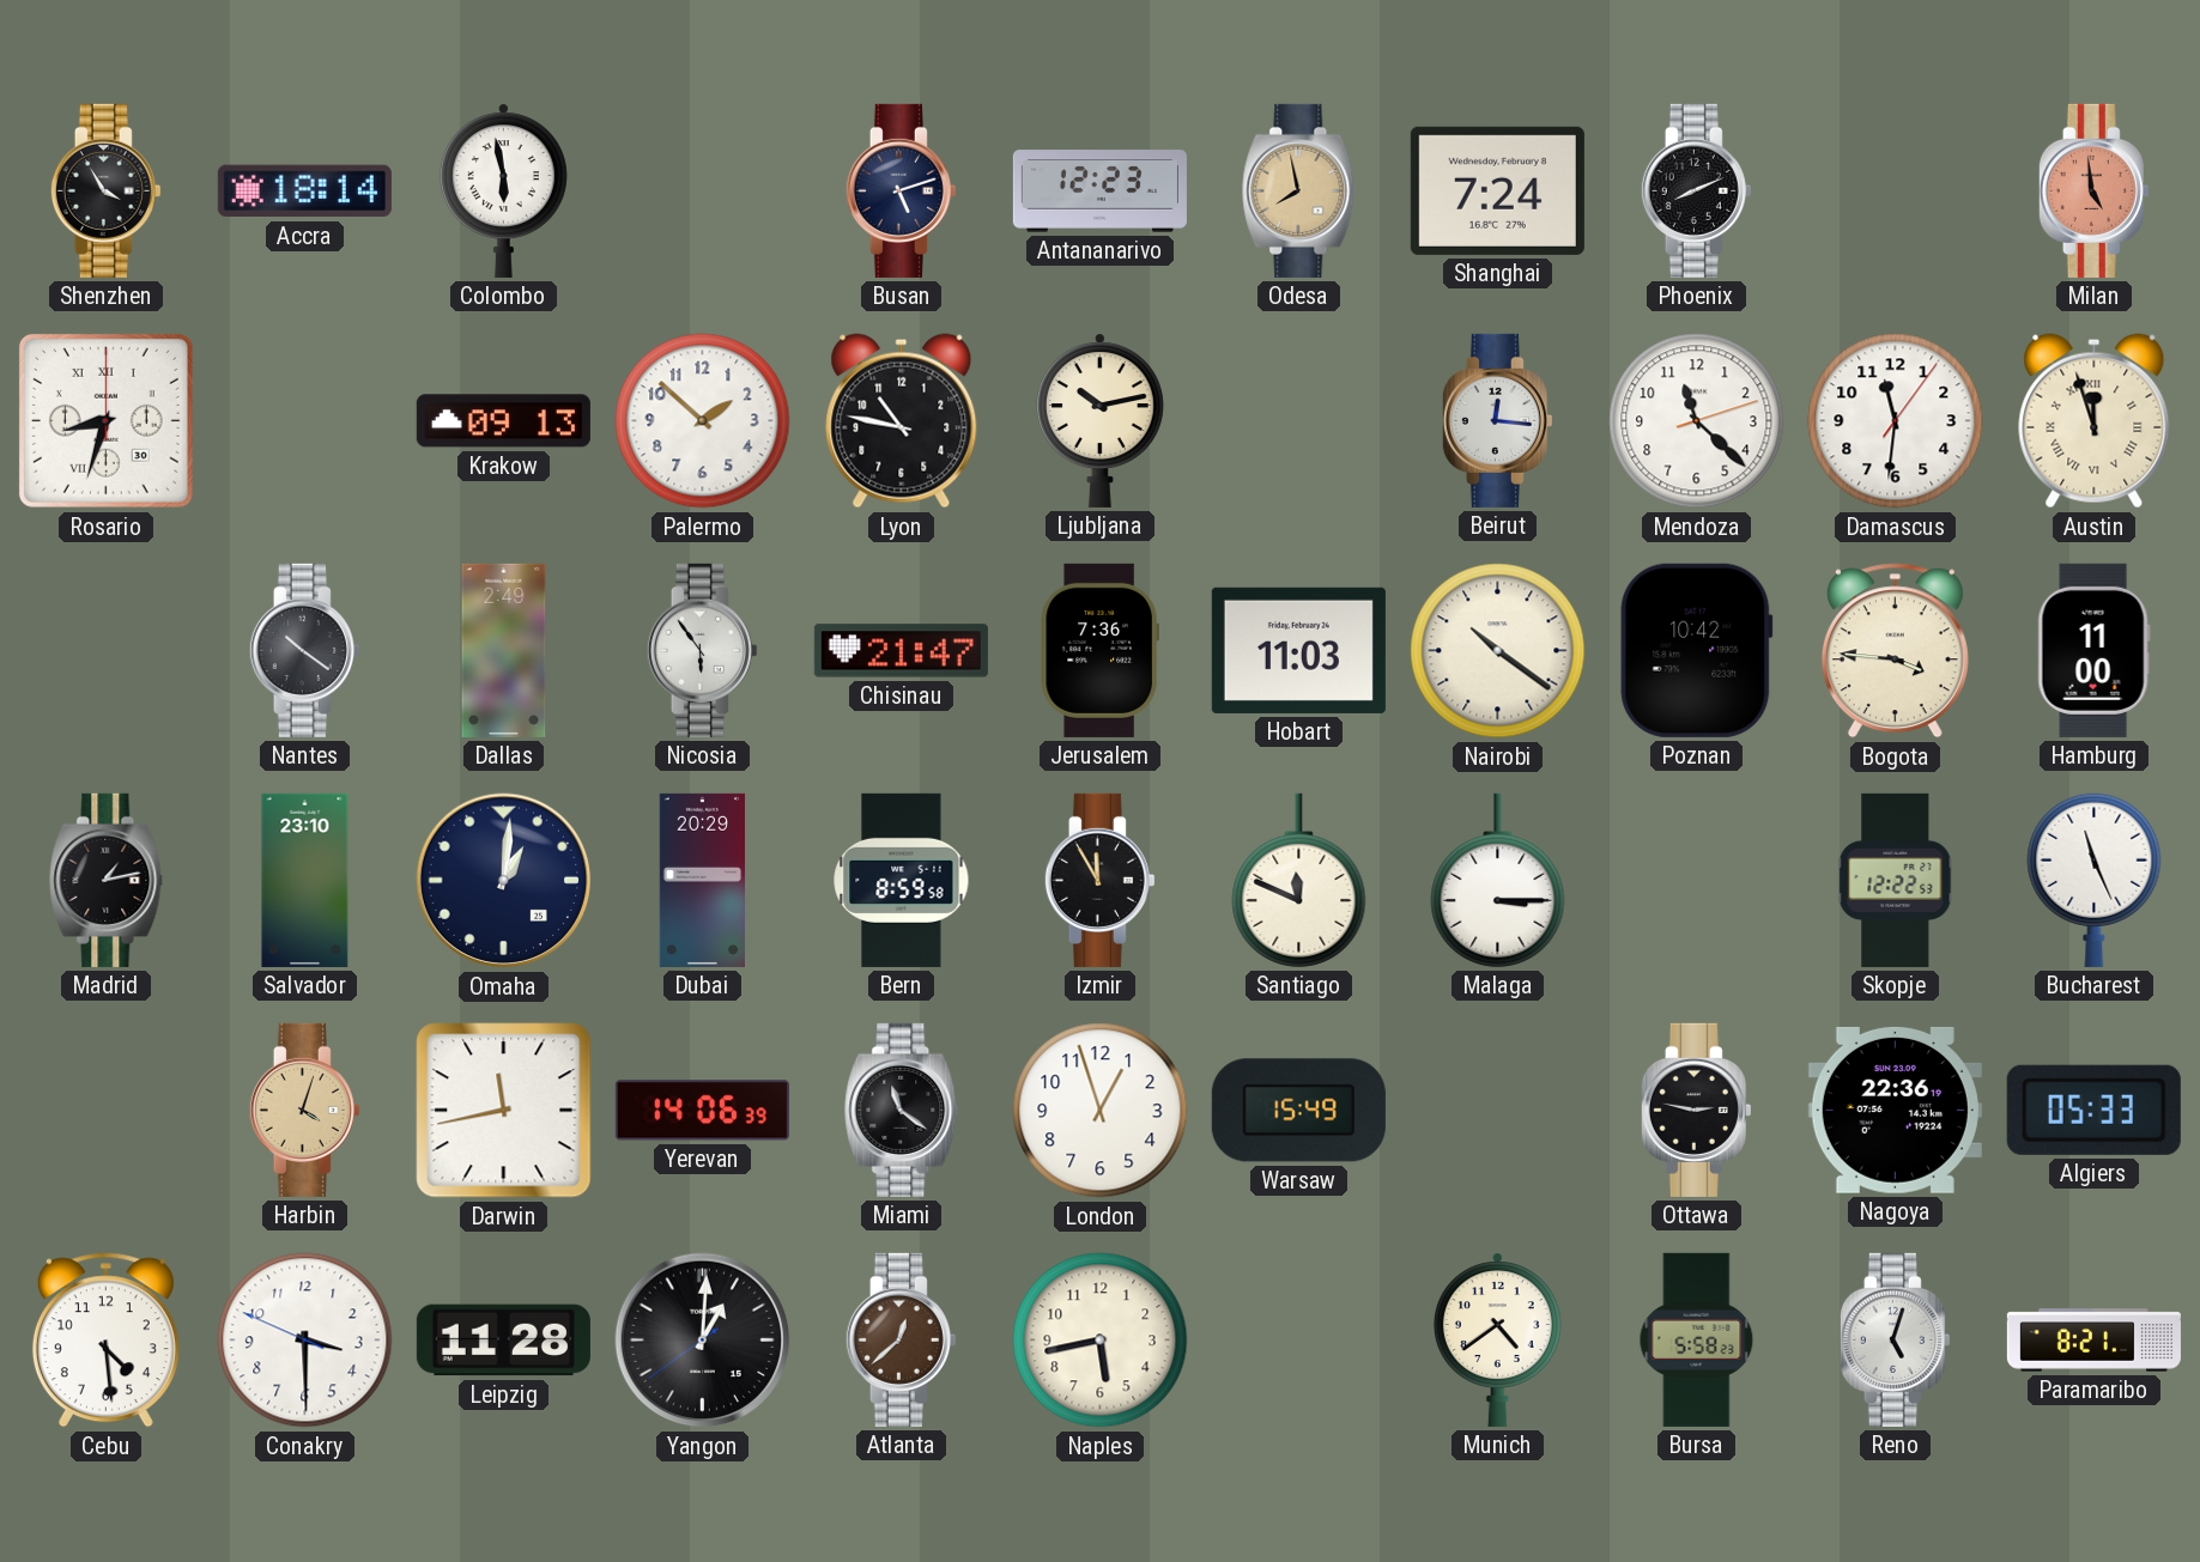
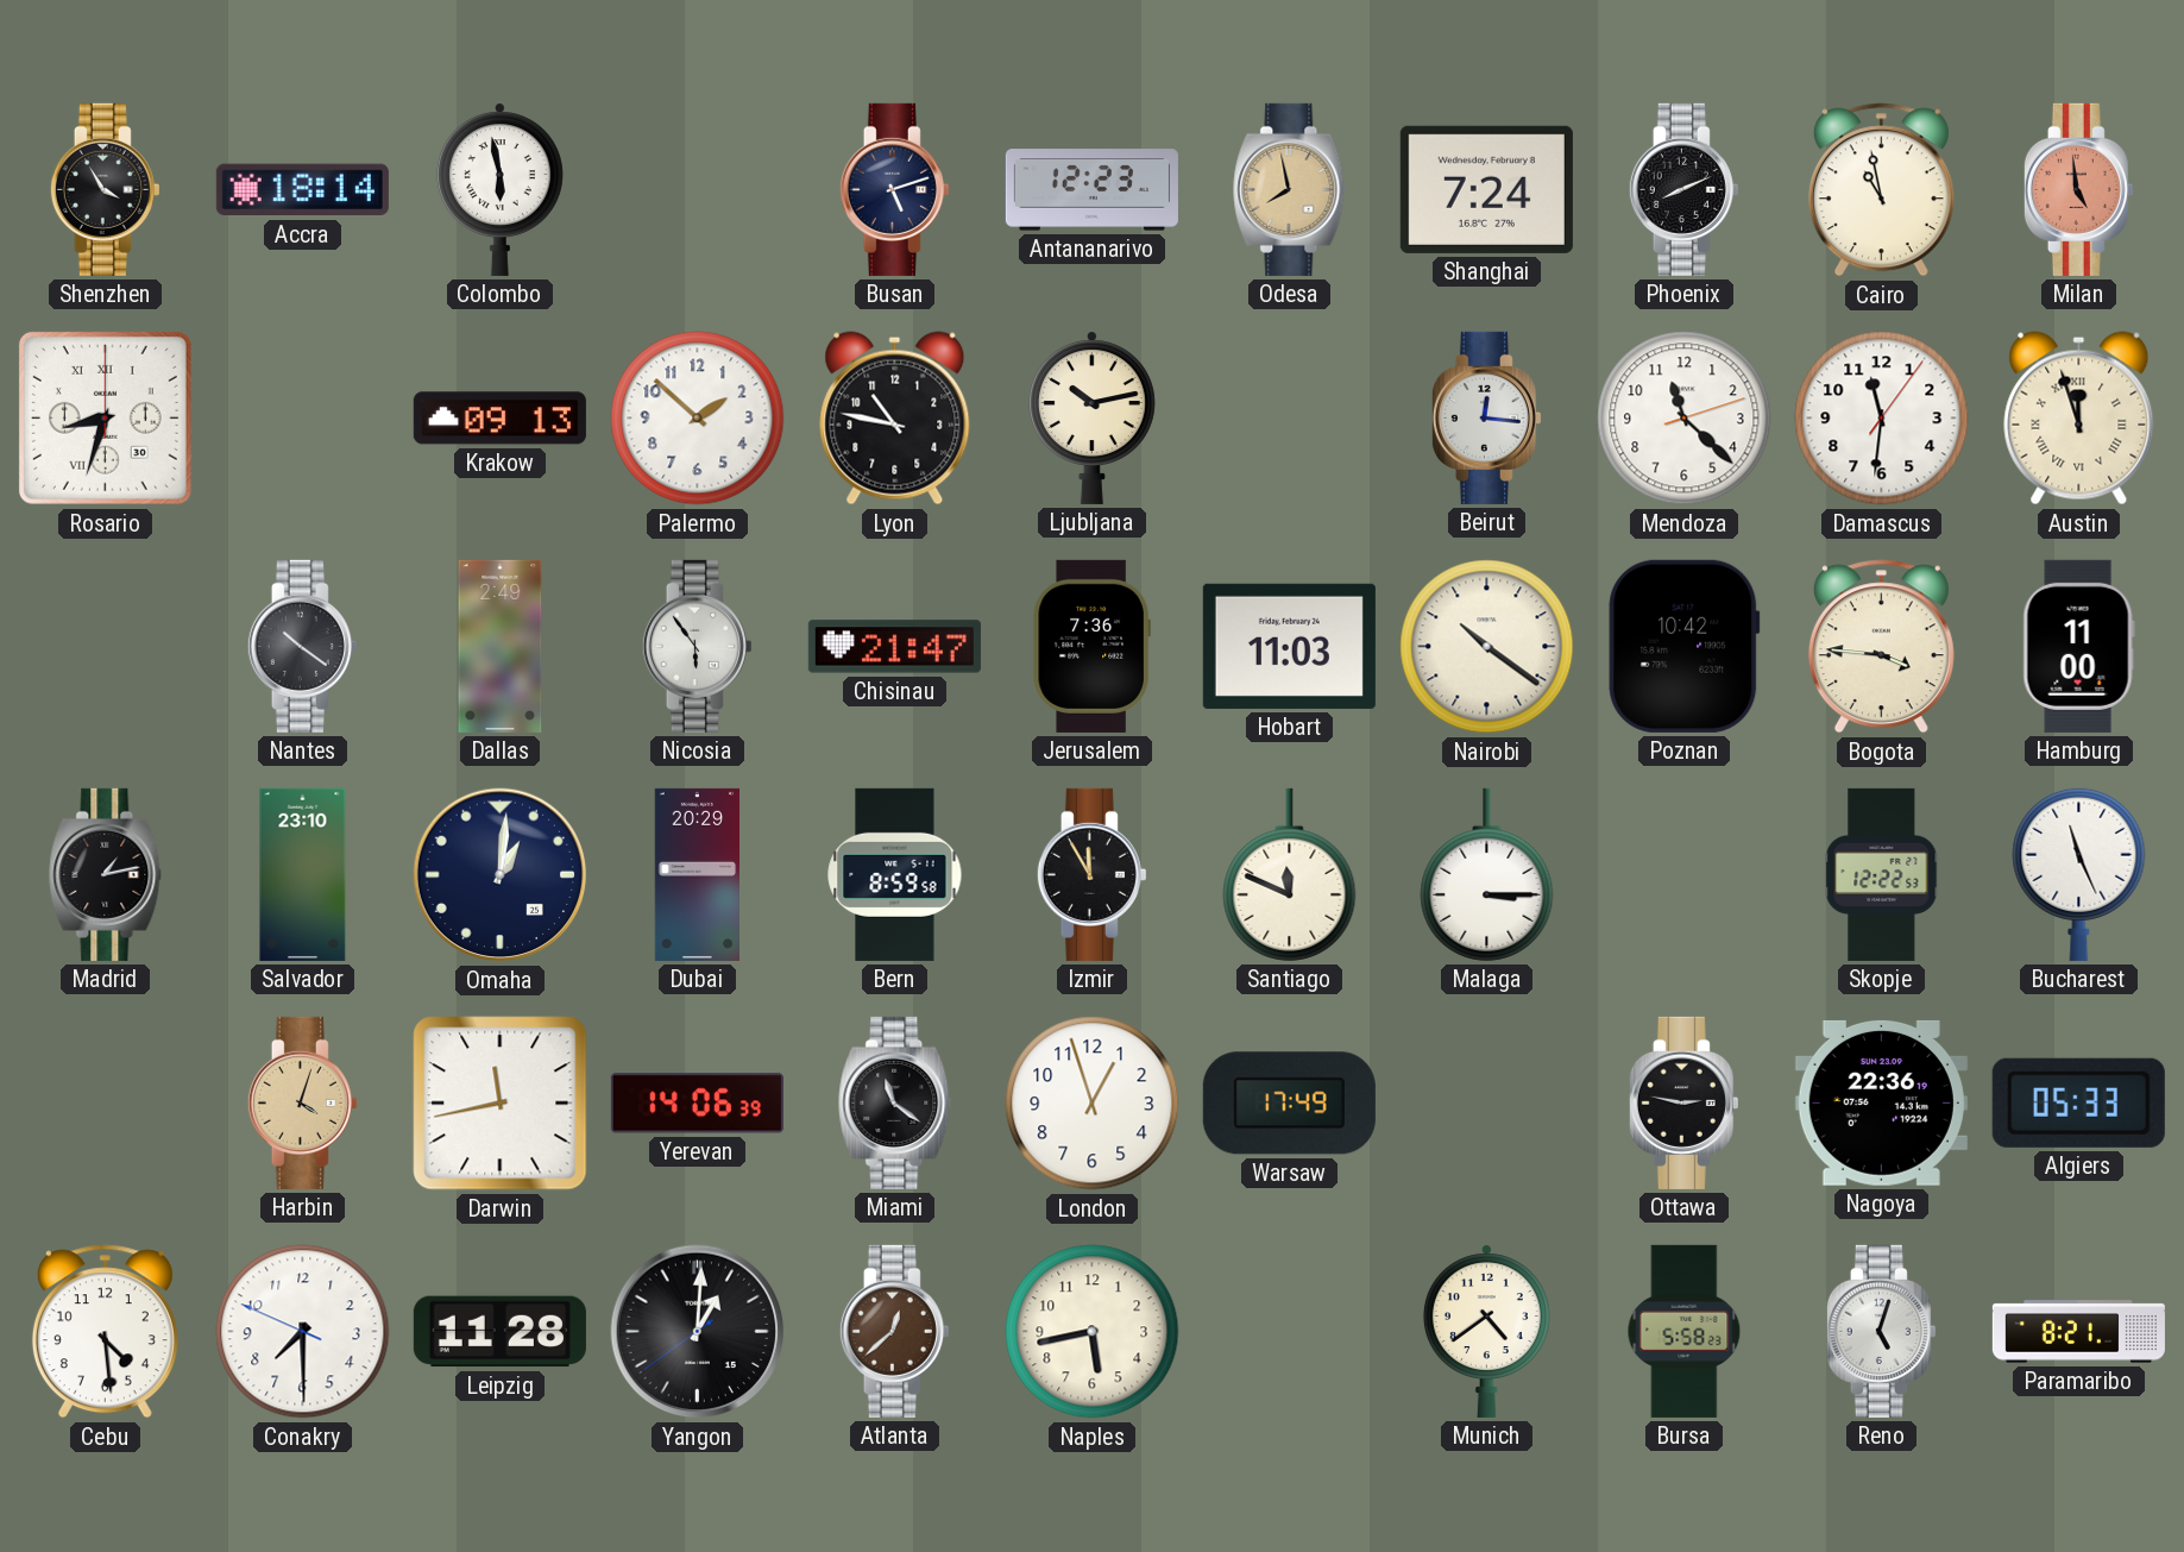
Cairo: none -> 10:58
Warsaw: 15:49 -> 17:49
Conakry: 3:29 -> 7:29
